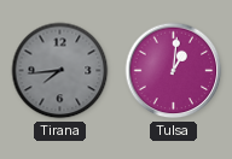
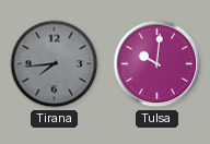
Tulsa: 1:01 -> 10:01
